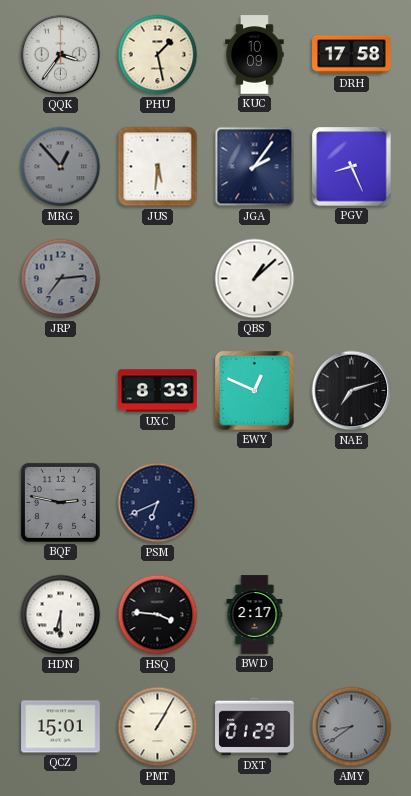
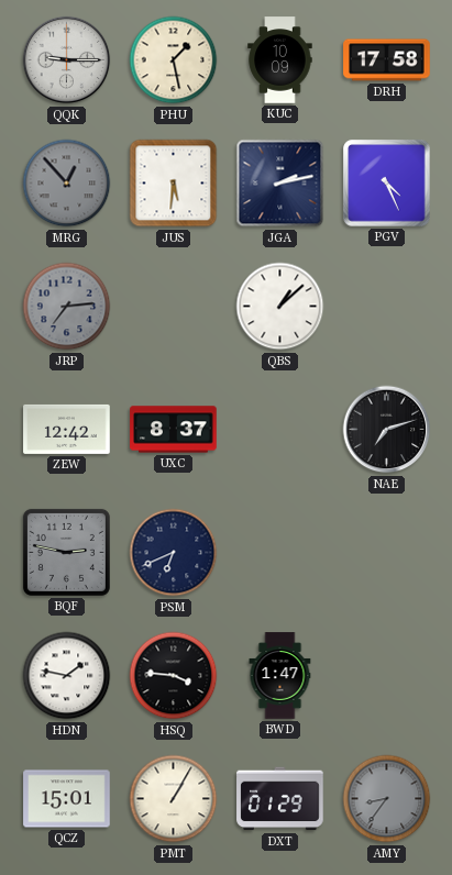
QQK: 3:36 -> 9:15
JGA: 2:06 -> 2:13
PGV: 8:26 -> 4:26
ZEW: none -> 12:42
UXC: 8:33 -> 8:37
EWY: 12:49 -> none
HDN: 6:30 -> 1:47
BWD: 2:17 -> 1:47
AMY: 8:39 -> 8:36
